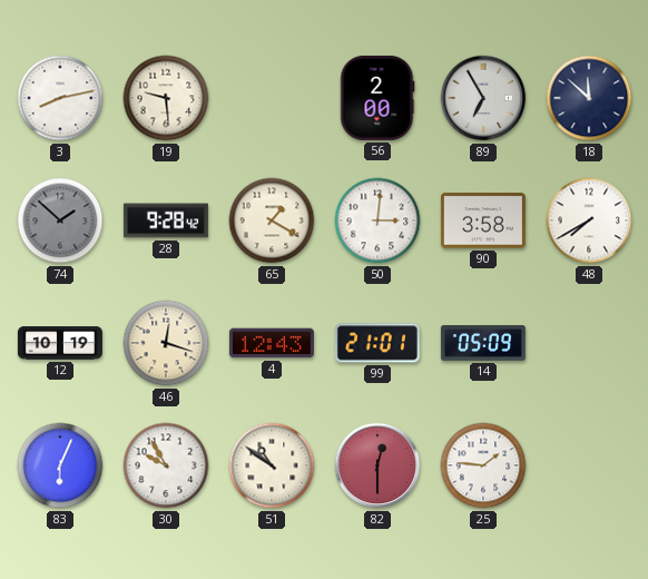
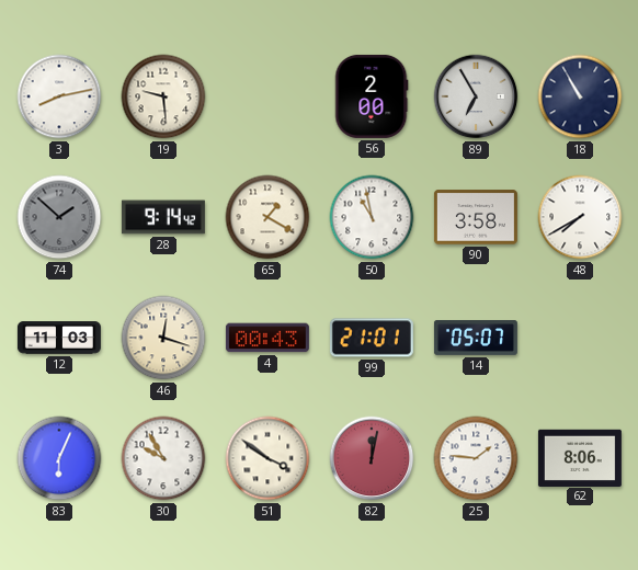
18: 11:52 -> 10:55
28: 9:28 -> 9:14
50: 3:01 -> 10:58
12: 10:19 -> 11:03
4: 12:43 -> 00:43
14: 05:09 -> 05:07
51: 10:51 -> 3:51
82: 12:30 -> 12:02
62: none -> 8:06
